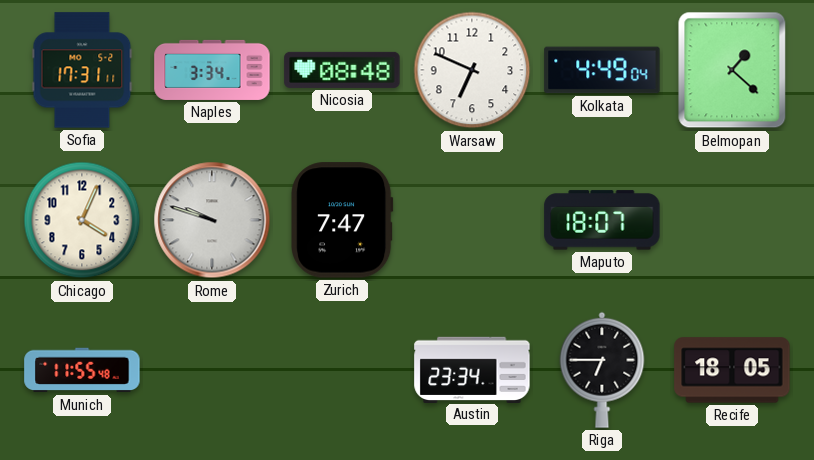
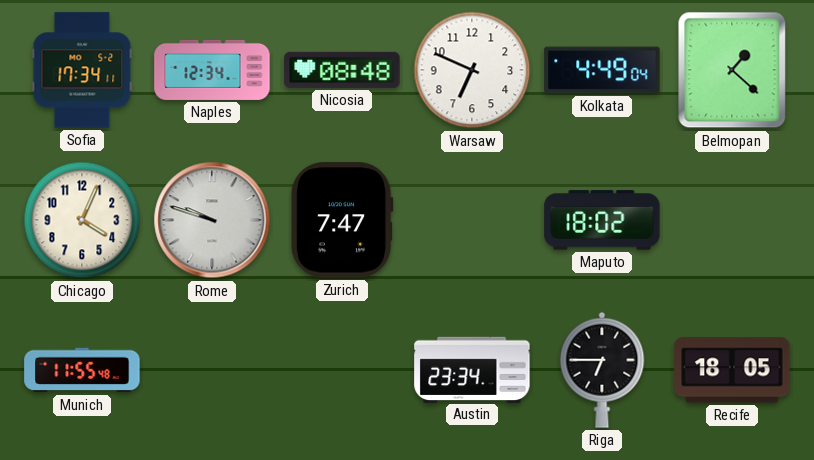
Sofia: 17:31 -> 17:34
Naples: 3:34 -> 12:34
Maputo: 18:07 -> 18:02
